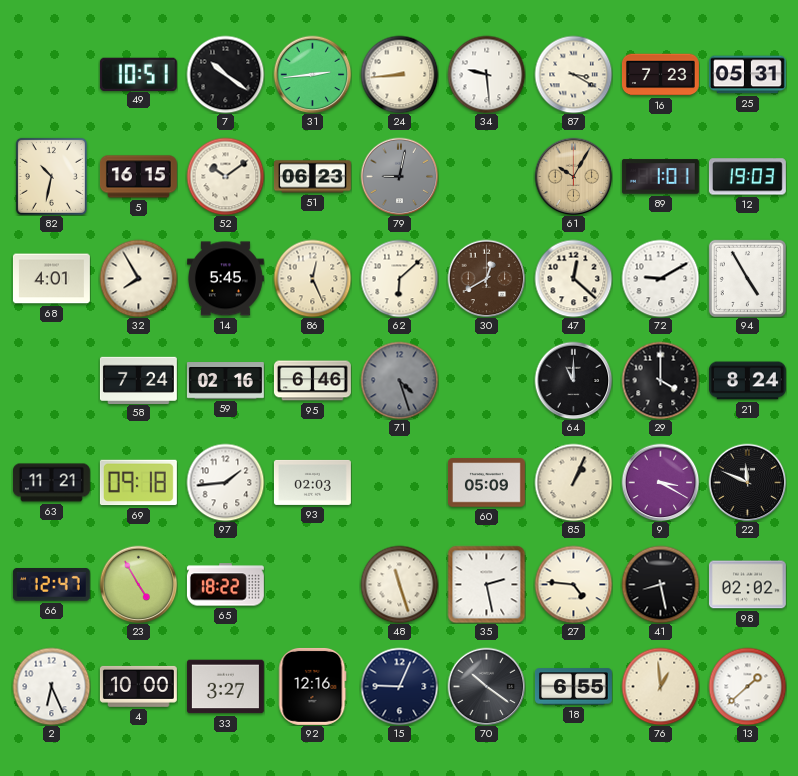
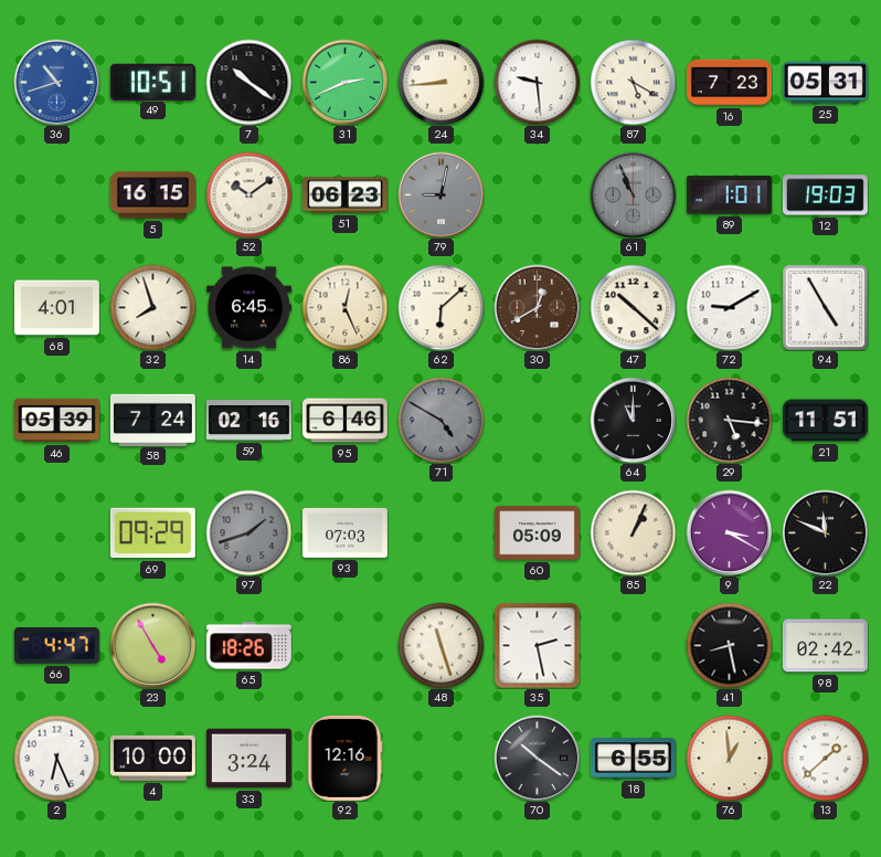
36: none -> 10:42
31: 2:44 -> 2:41
87: 3:20 -> 5:20
82: 10:32 -> none
61: 10:05 -> 10:56
61 dial: champagne -> grey
32: 7:55 -> 7:57
14: 5:45 -> 6:45
47: 12:22 -> 10:22
46: none -> 05:39
71: 4:27 -> 4:50
29: 4:00 -> 5:16
21: 8:24 -> 11:51
63: 11:21 -> none
69: 09:18 -> 09:29
97: 1:44 -> 1:42
97 dial: white -> grey
93: 02:03 -> 07:03
66: 12:47 -> 4:47
65: 18:22 -> 18:26
27: 4:46 -> none
98: 02:02 -> 02:42
33: 3:27 -> 3:24
15: 9:04 -> none
